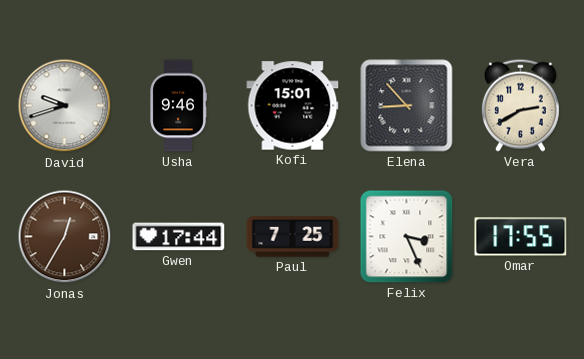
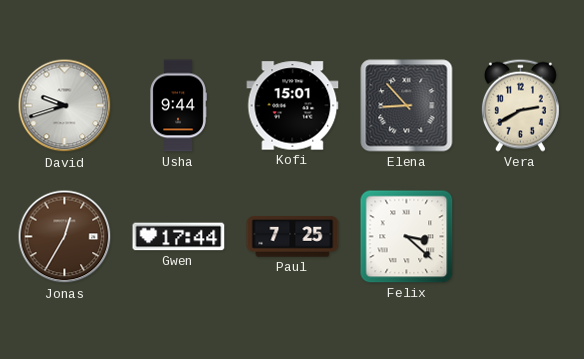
Usha: 9:46 -> 9:44
Felix: 3:26 -> 3:22
Omar: 17:55 -> none
